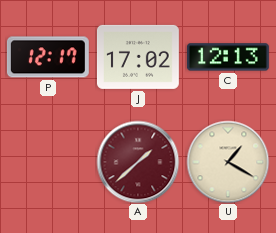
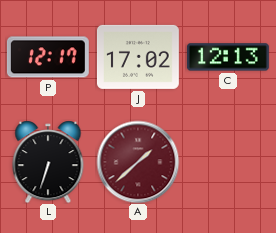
L: none -> 6:33
U: 1:20 -> none
